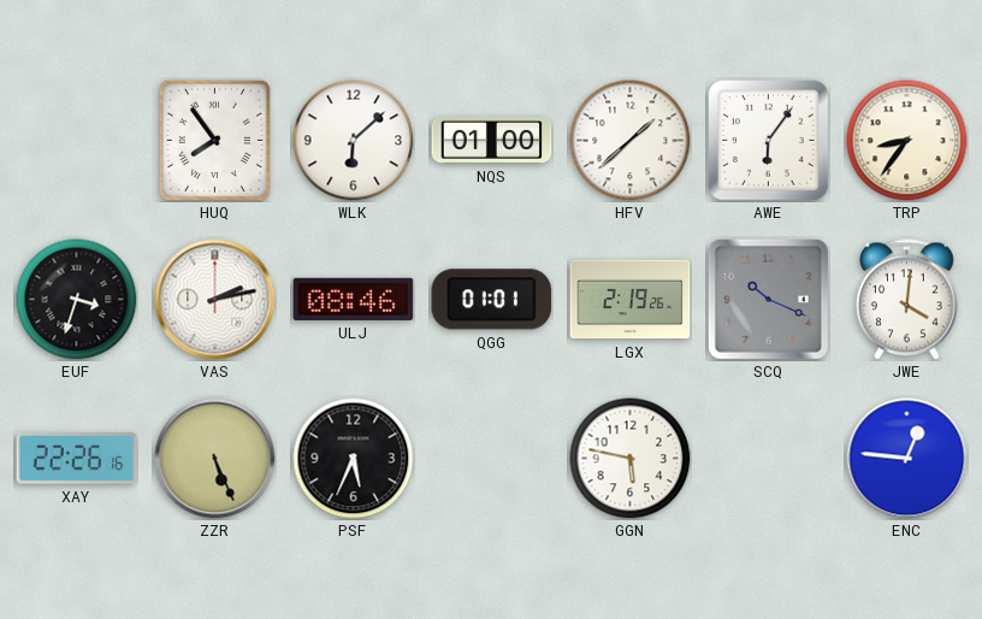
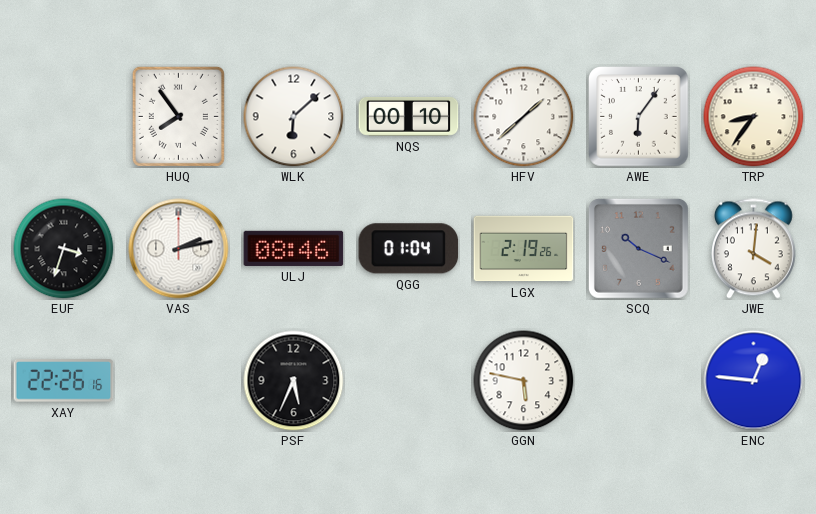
NQS: 01:00 -> 00:10
QGG: 01:01 -> 01:04
ZZR: 5:26 -> none
